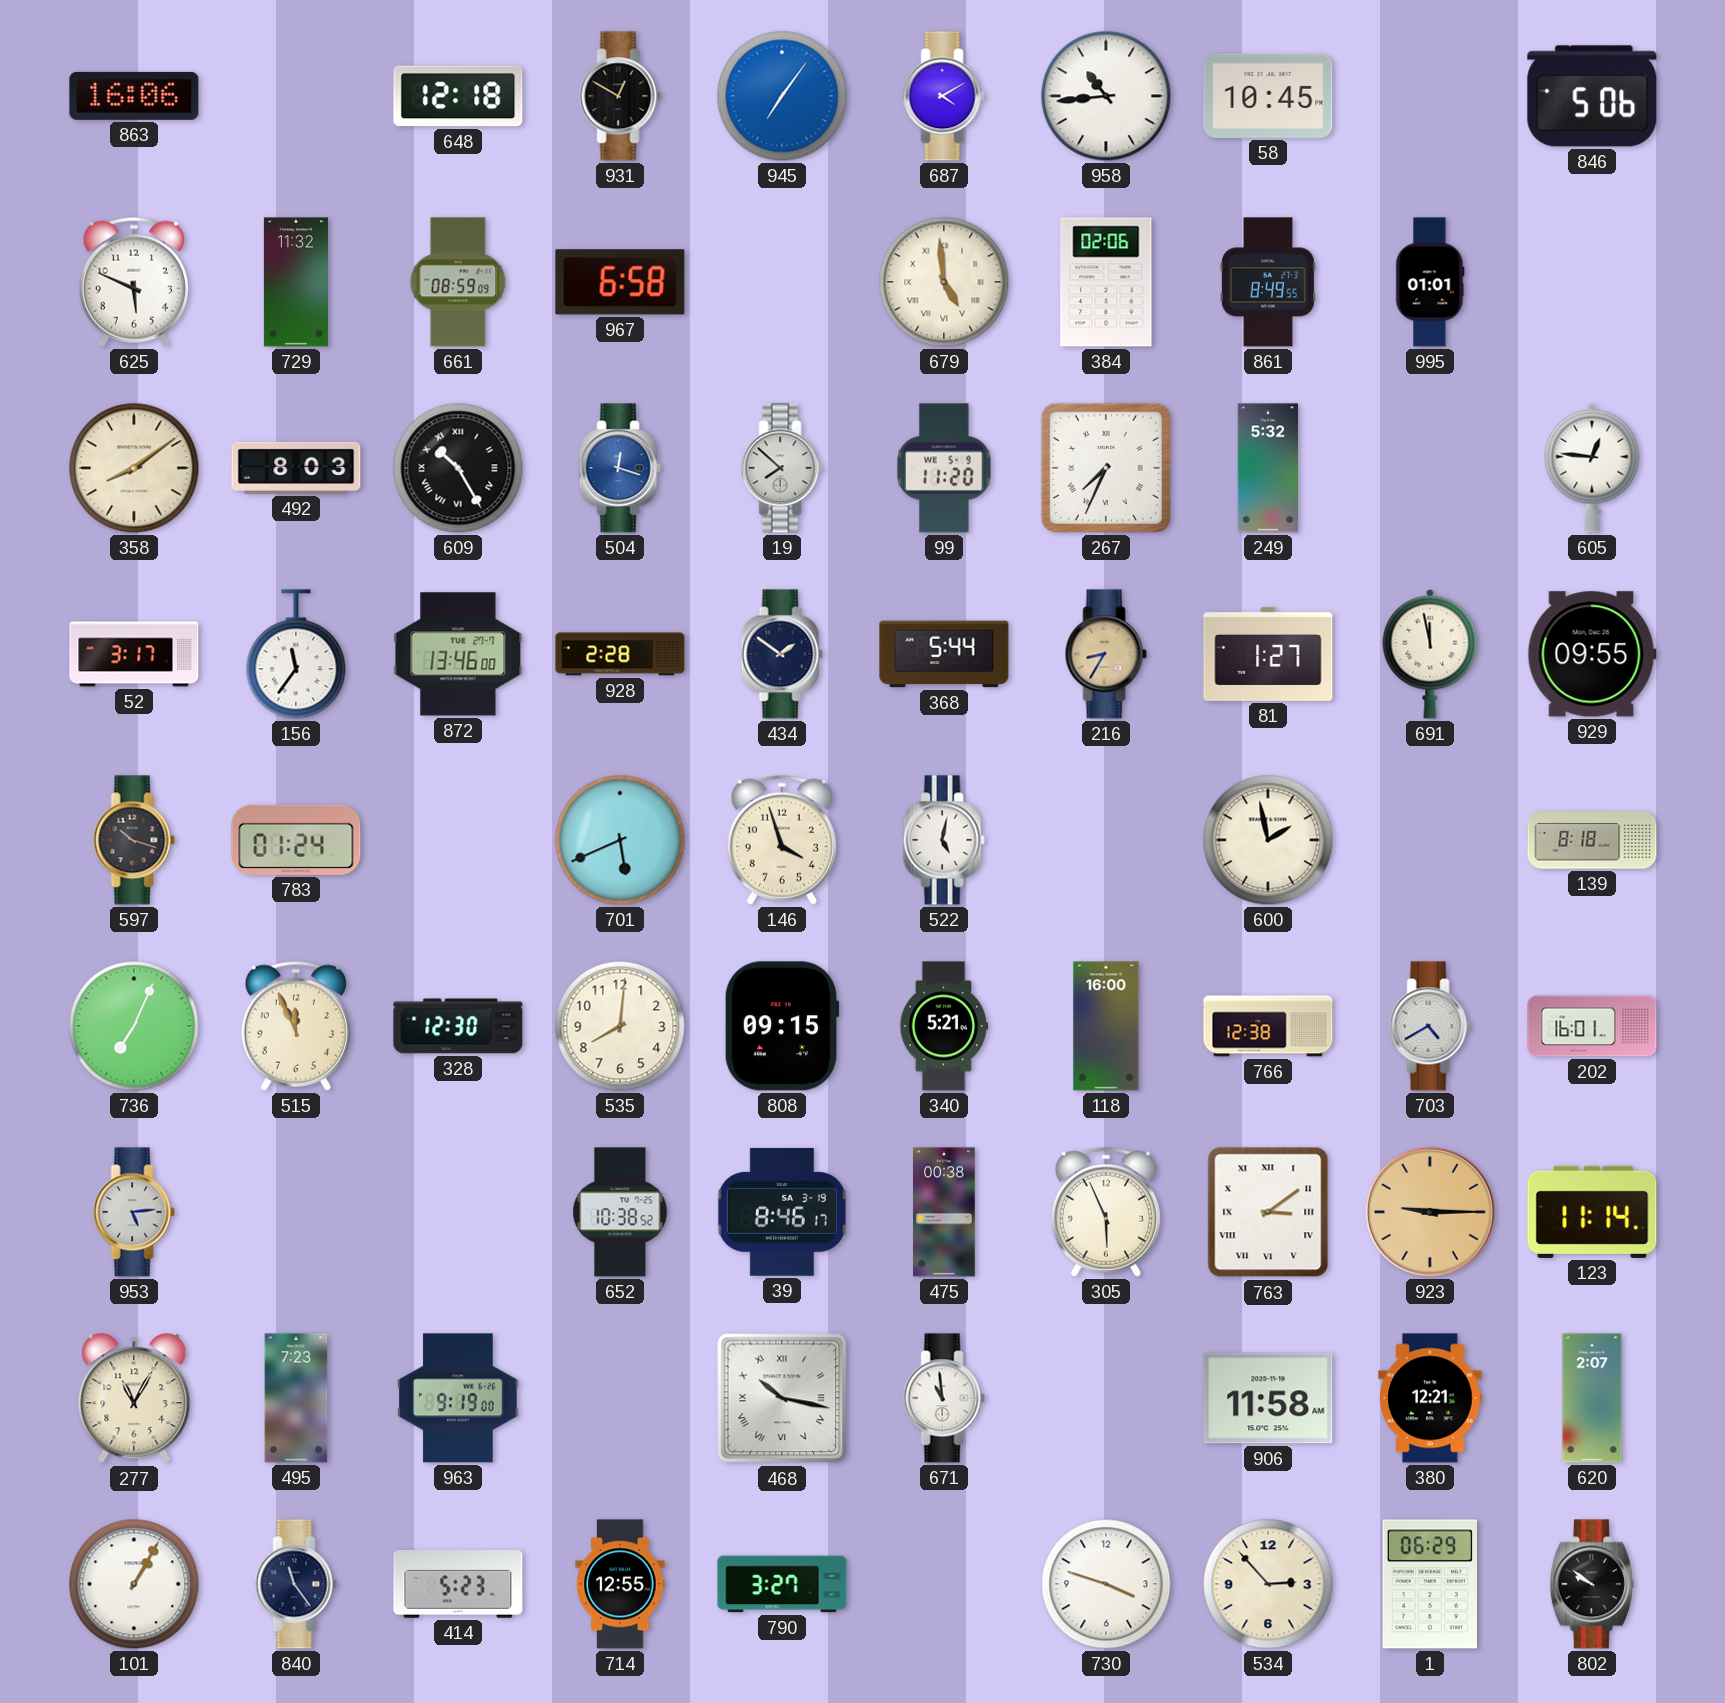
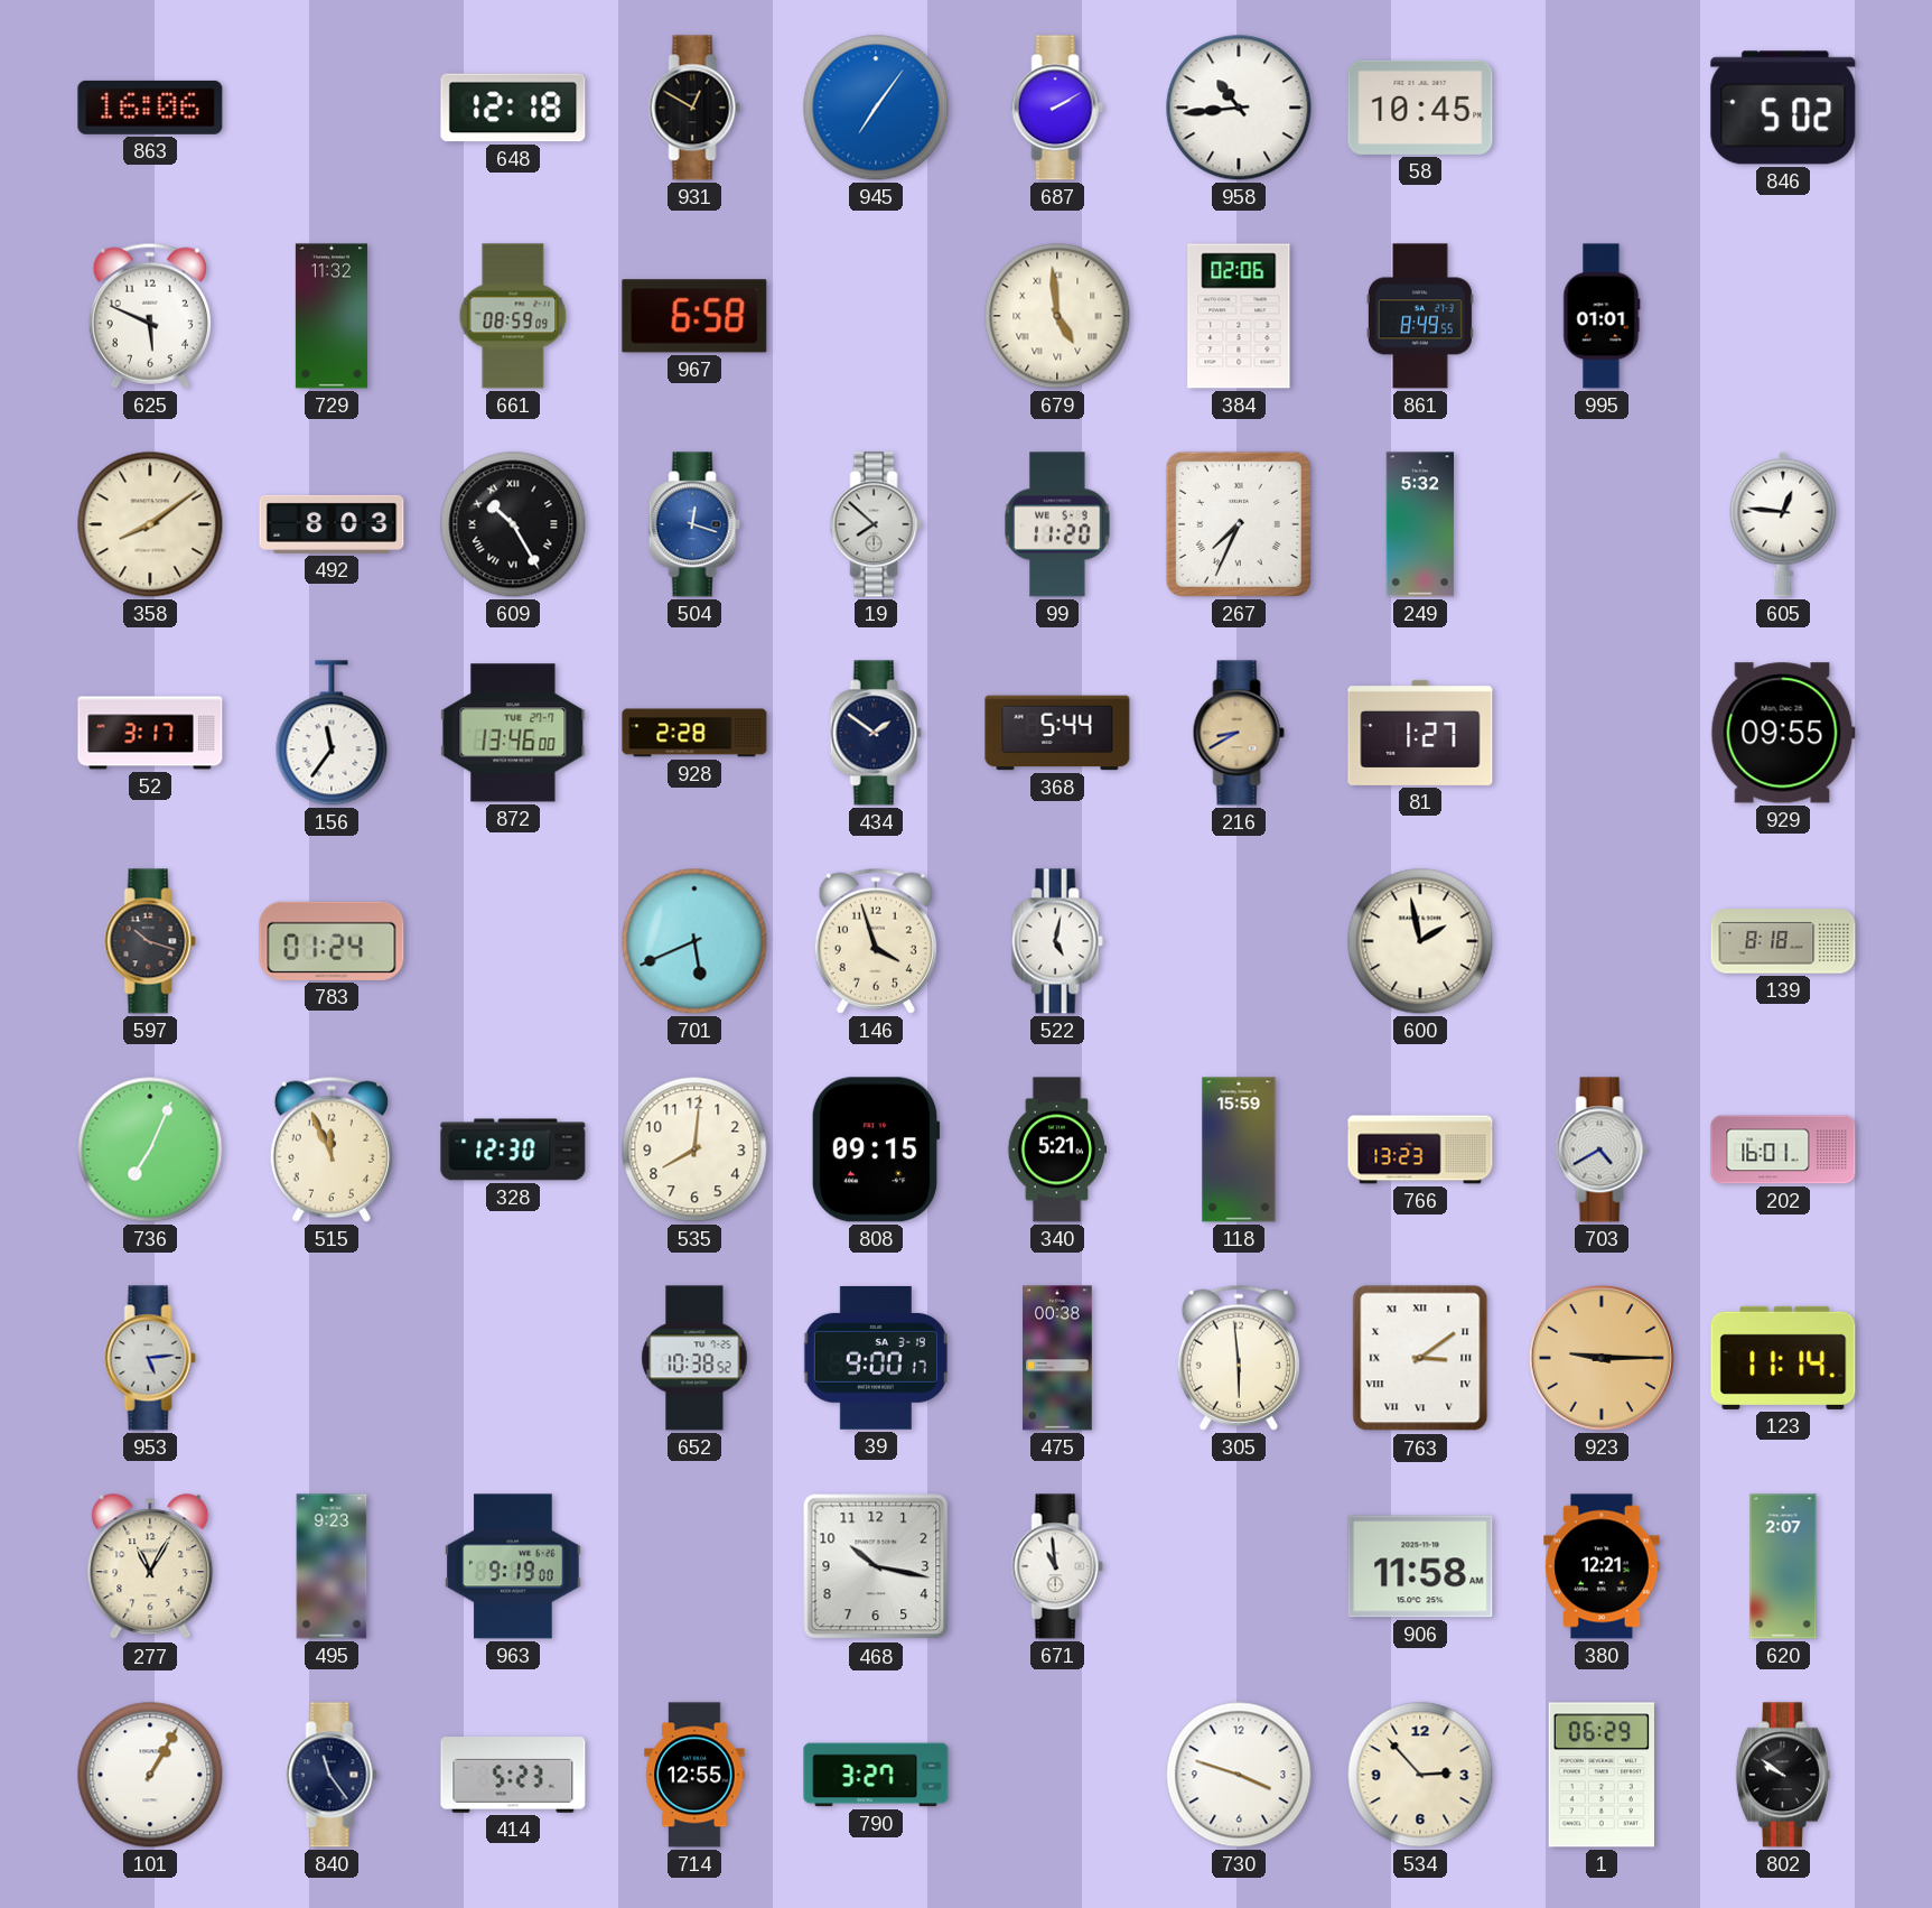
687: 4:10 -> 2:10
846: 5:06 -> 5:02
216: 8:35 -> 8:40
691: 11:58 -> none
118: 16:00 -> 15:59
766: 12:38 -> 13:23
39: 8:46 -> 9:00
305: 5:56 -> 5:59
495: 7:23 -> 9:23
468 numerals: Roman -> Arabic
